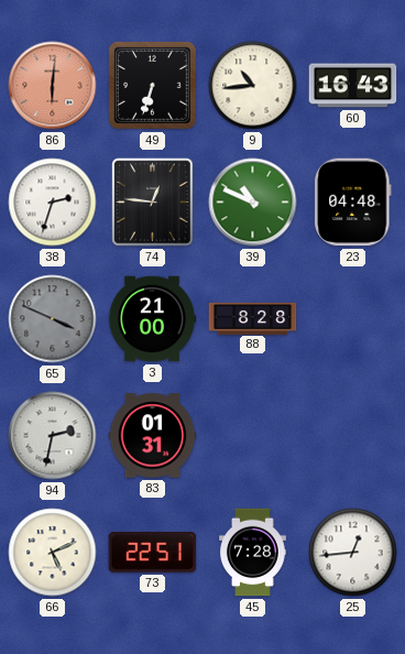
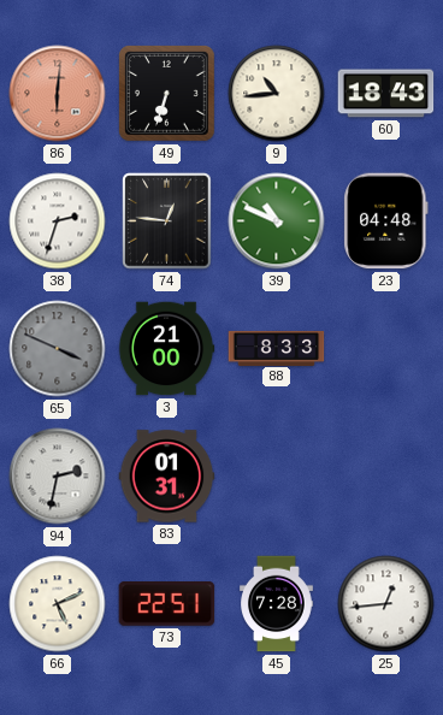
60: 16:43 -> 18:43
88: 8:28 -> 8:33
